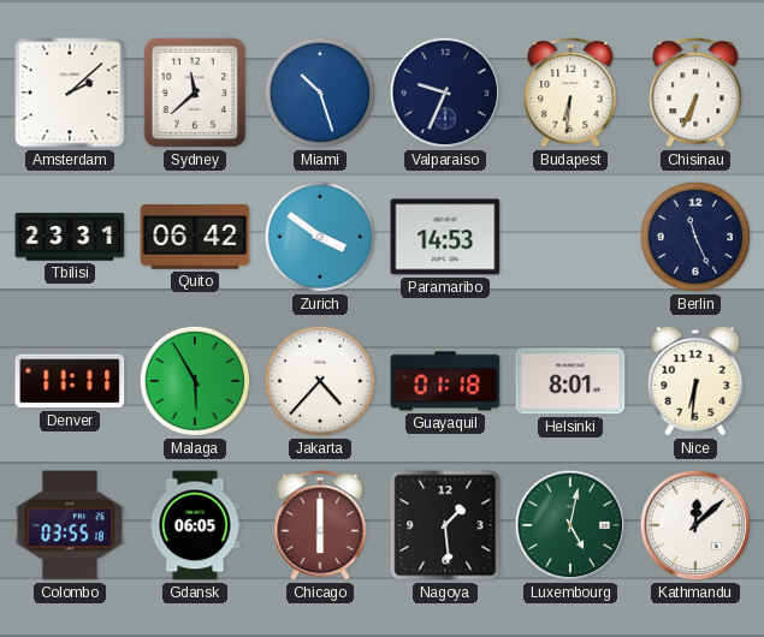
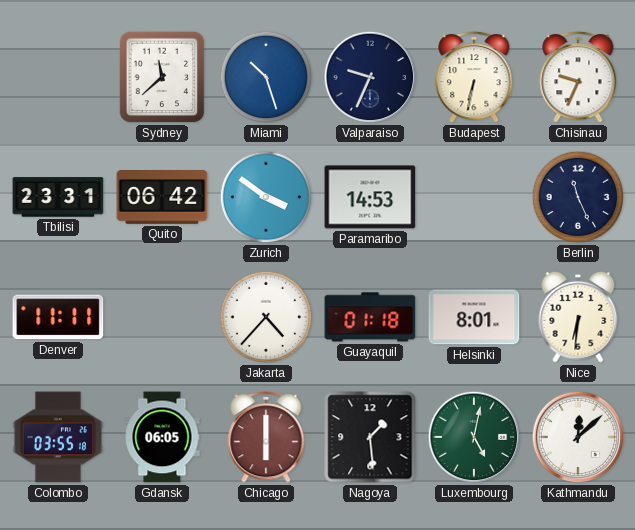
Amsterdam: 2:08 -> none
Budapest: 6:31 -> 6:32
Chisinau: 6:34 -> 9:34
Malaga: 5:55 -> none
